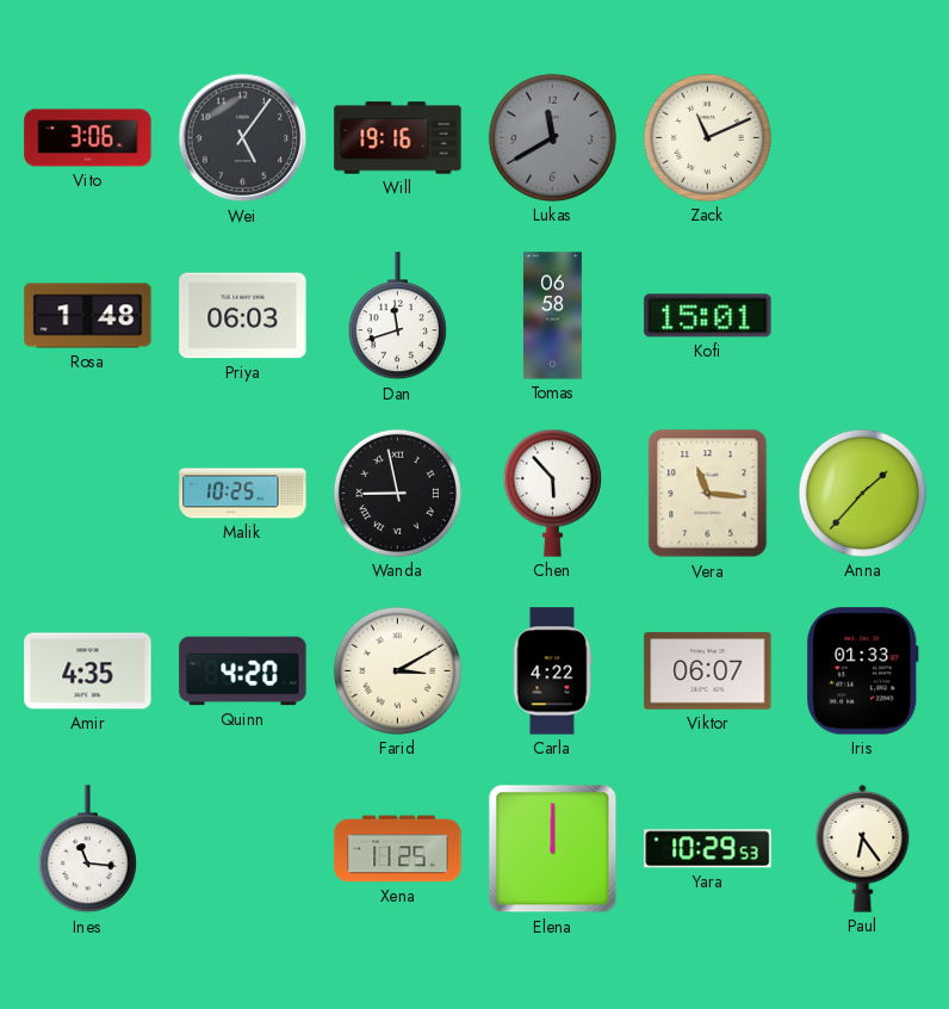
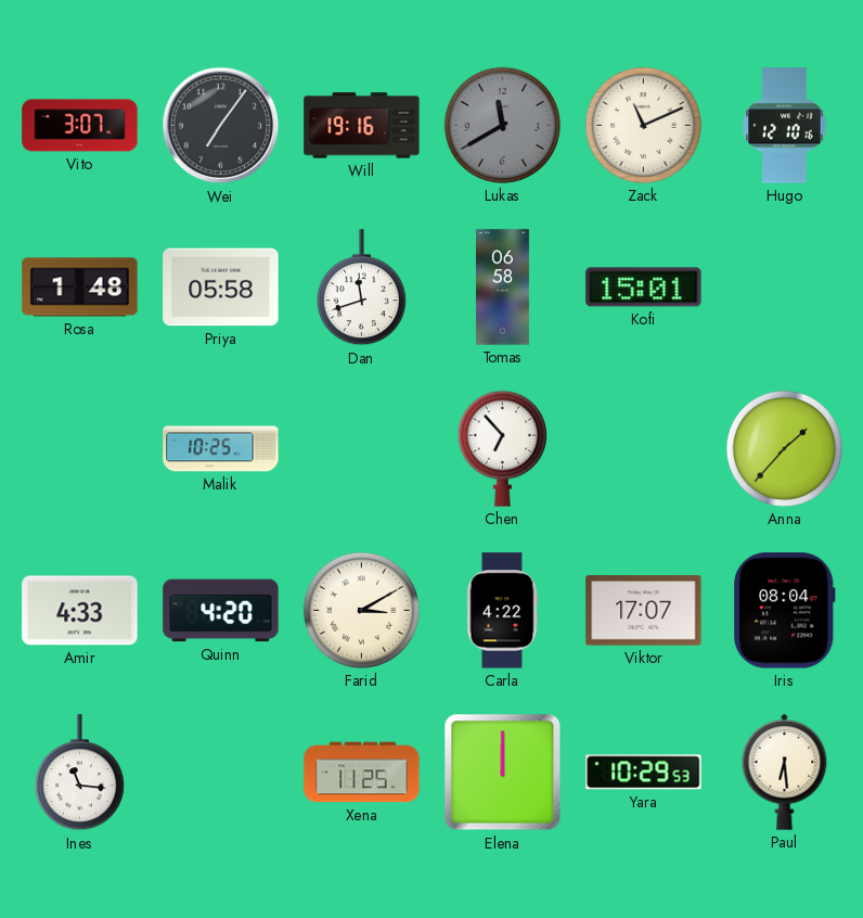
Vito: 3:06 -> 3:07
Wei: 5:06 -> 7:06
Hugo: none -> 12:10
Priya: 06:03 -> 05:58
Wanda: 8:58 -> none
Chen: 5:53 -> 6:53
Vera: 11:16 -> none
Amir: 4:35 -> 4:33
Viktor: 06:07 -> 17:07
Iris: 01:33 -> 08:04
Paul: 6:24 -> 6:29
